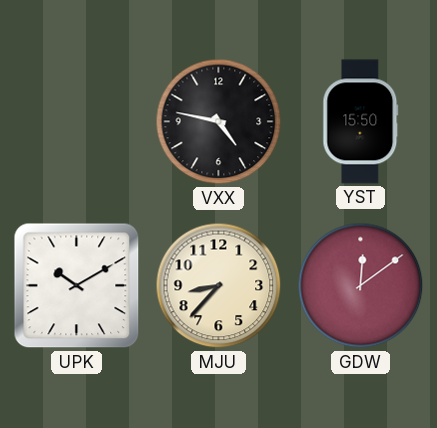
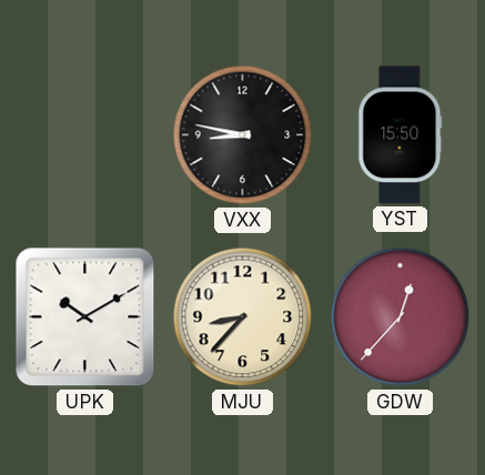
VXX: 4:47 -> 8:47
GDW: 12:09 -> 12:37
